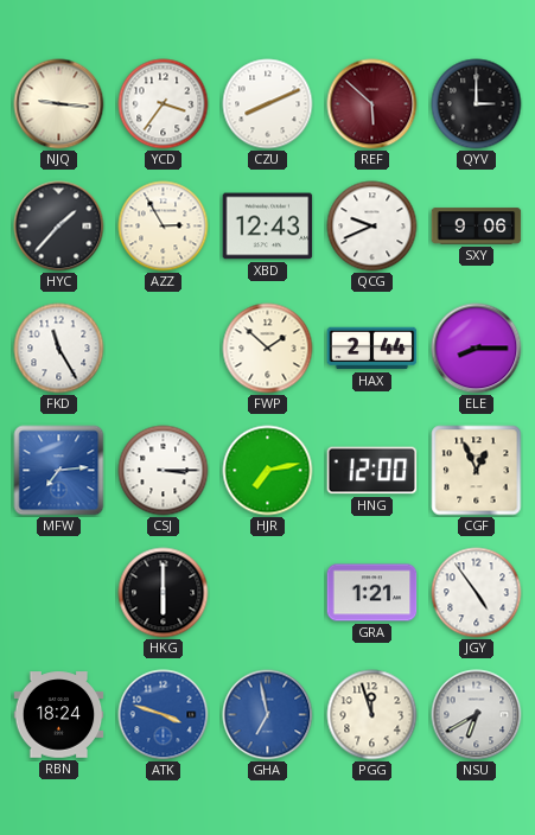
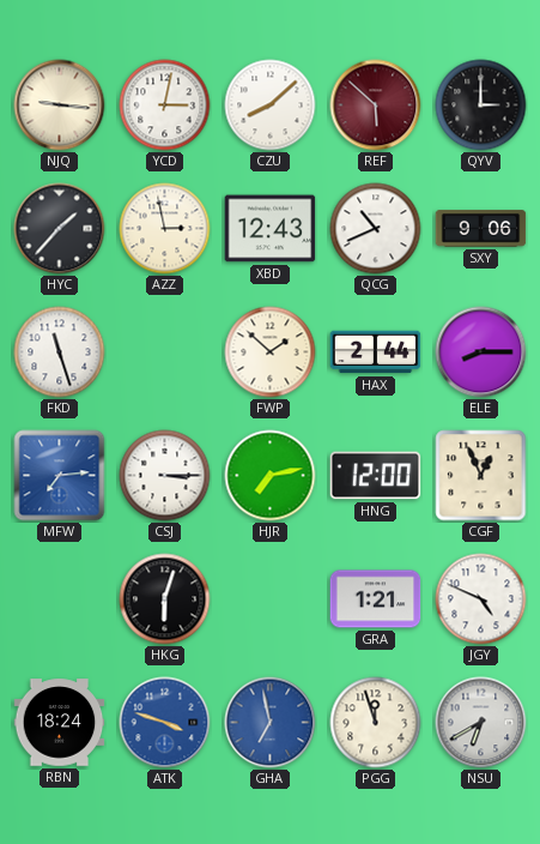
YCD: 3:36 -> 3:02
CZU: 8:11 -> 8:08
AZZ: 2:55 -> 2:58
QCG: 9:41 -> 10:41
FKD: 11:25 -> 11:27
HKG: 6:00 -> 6:03
JGY: 4:54 -> 4:49
